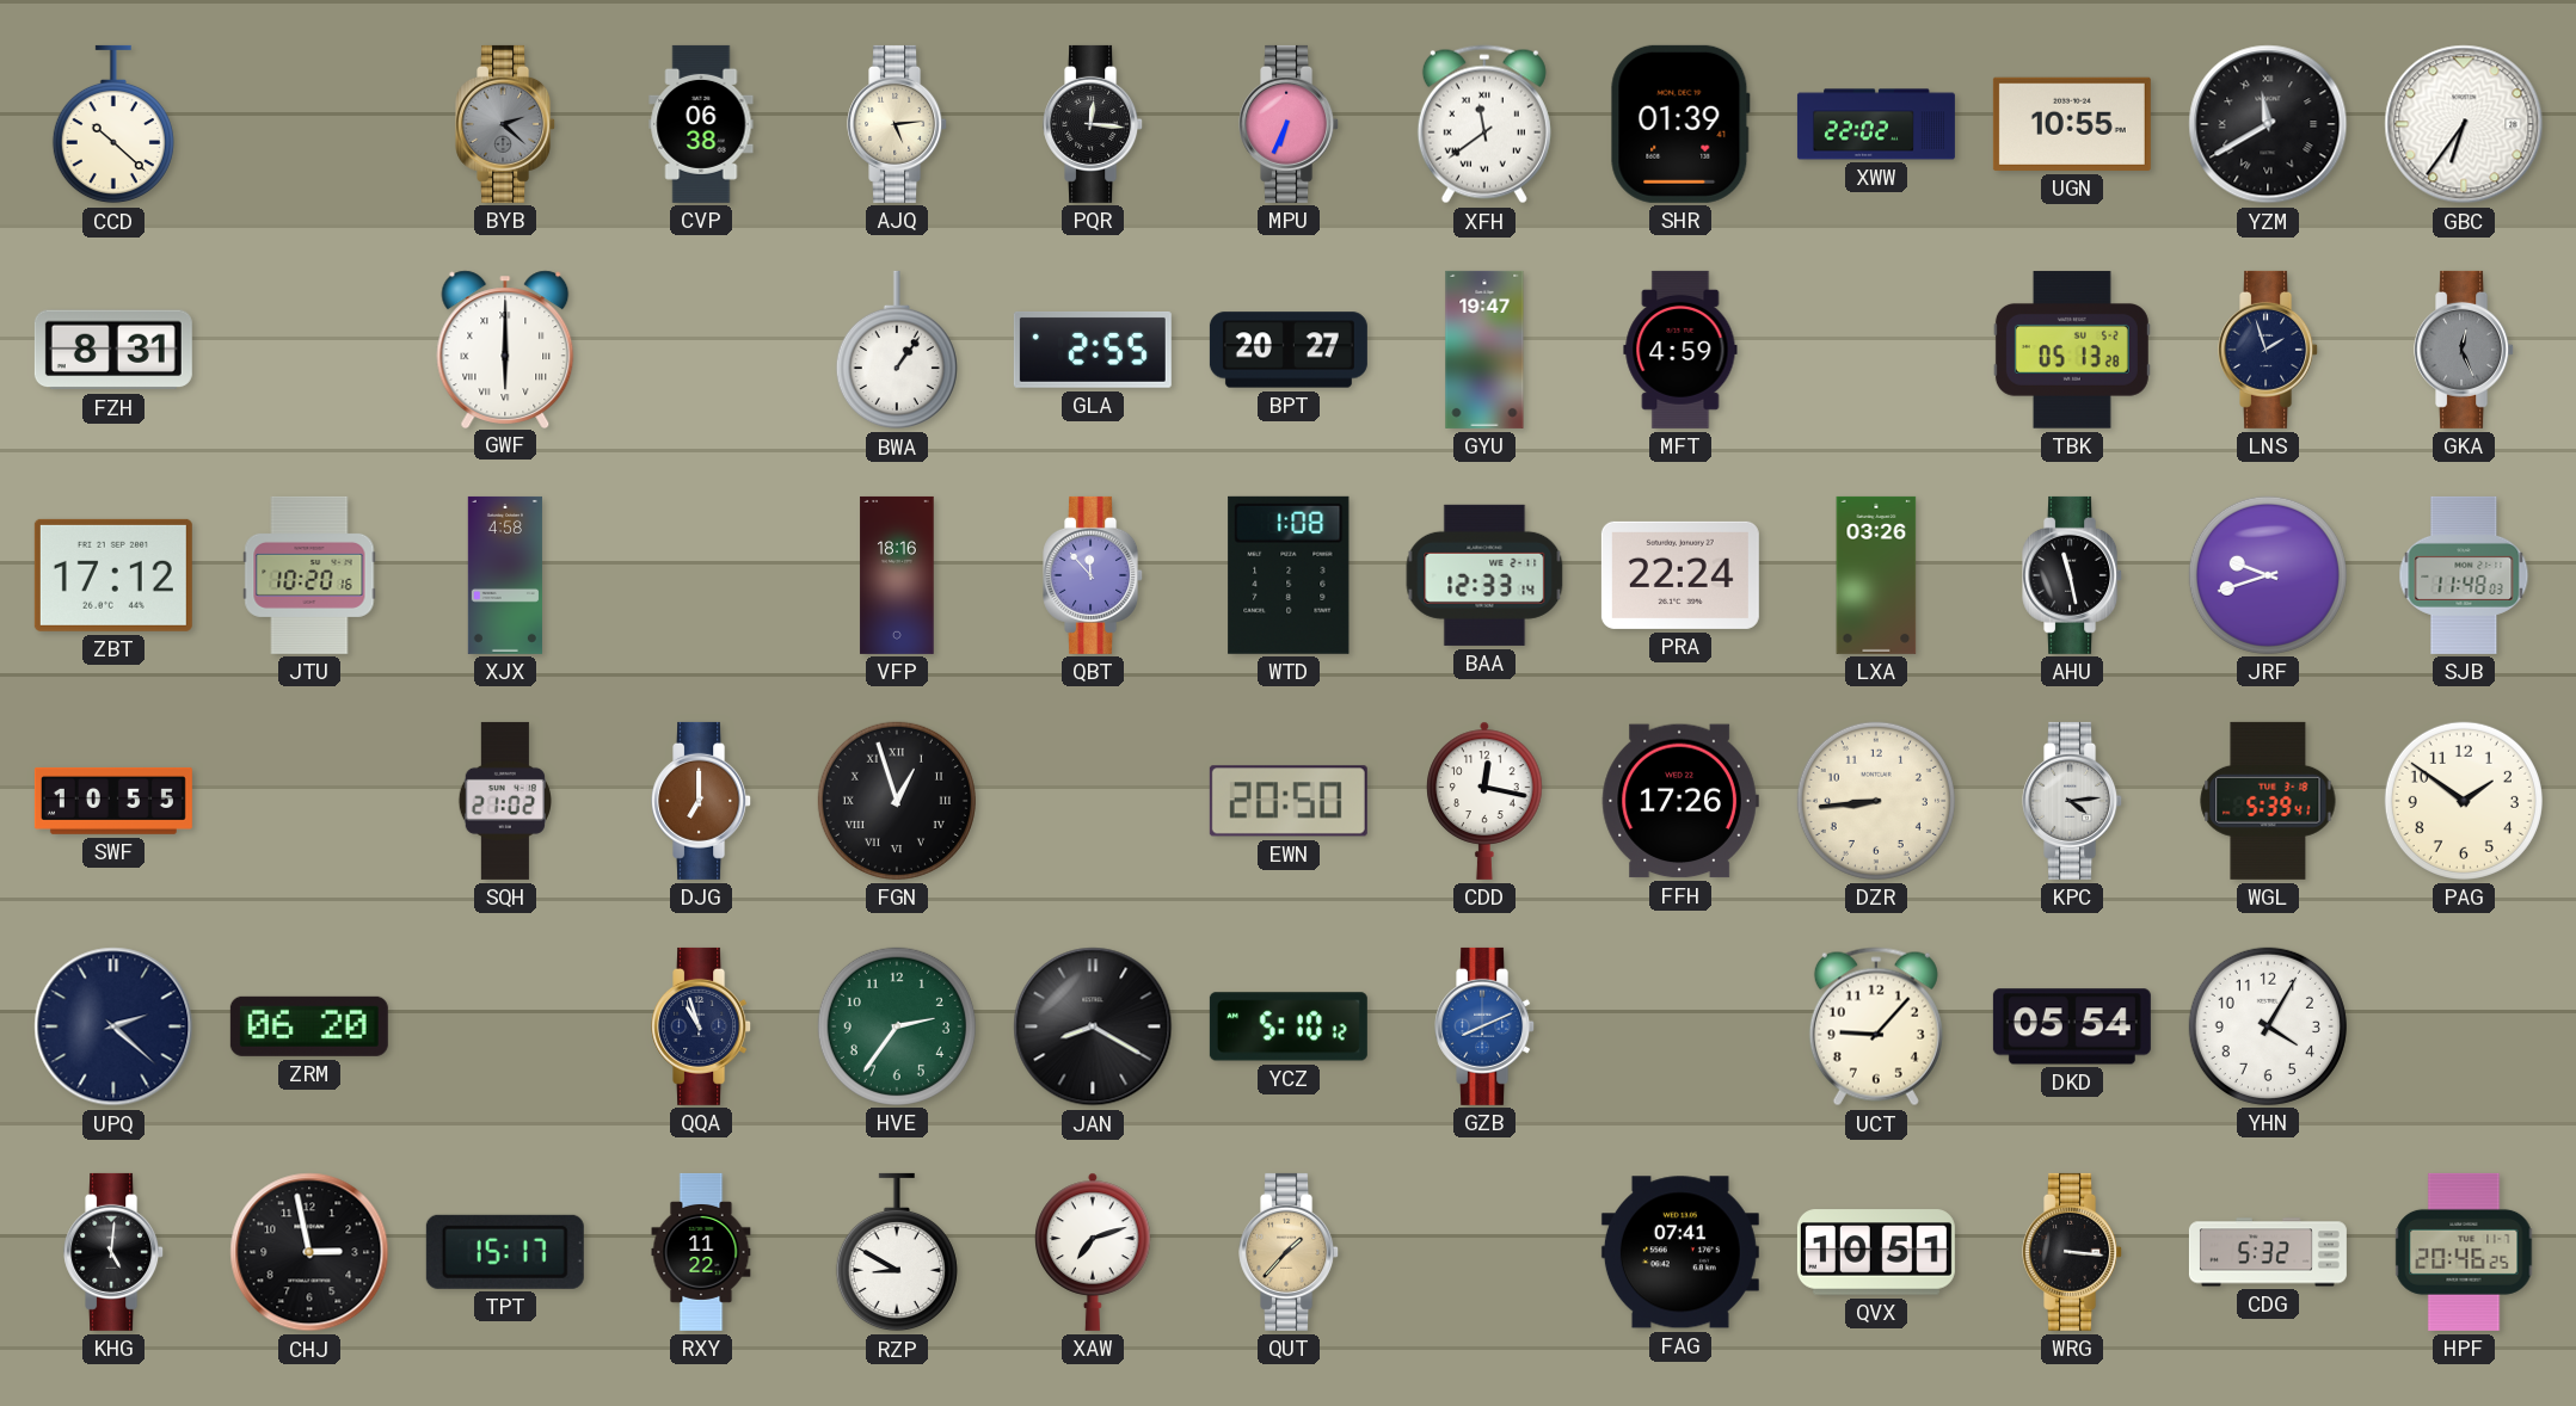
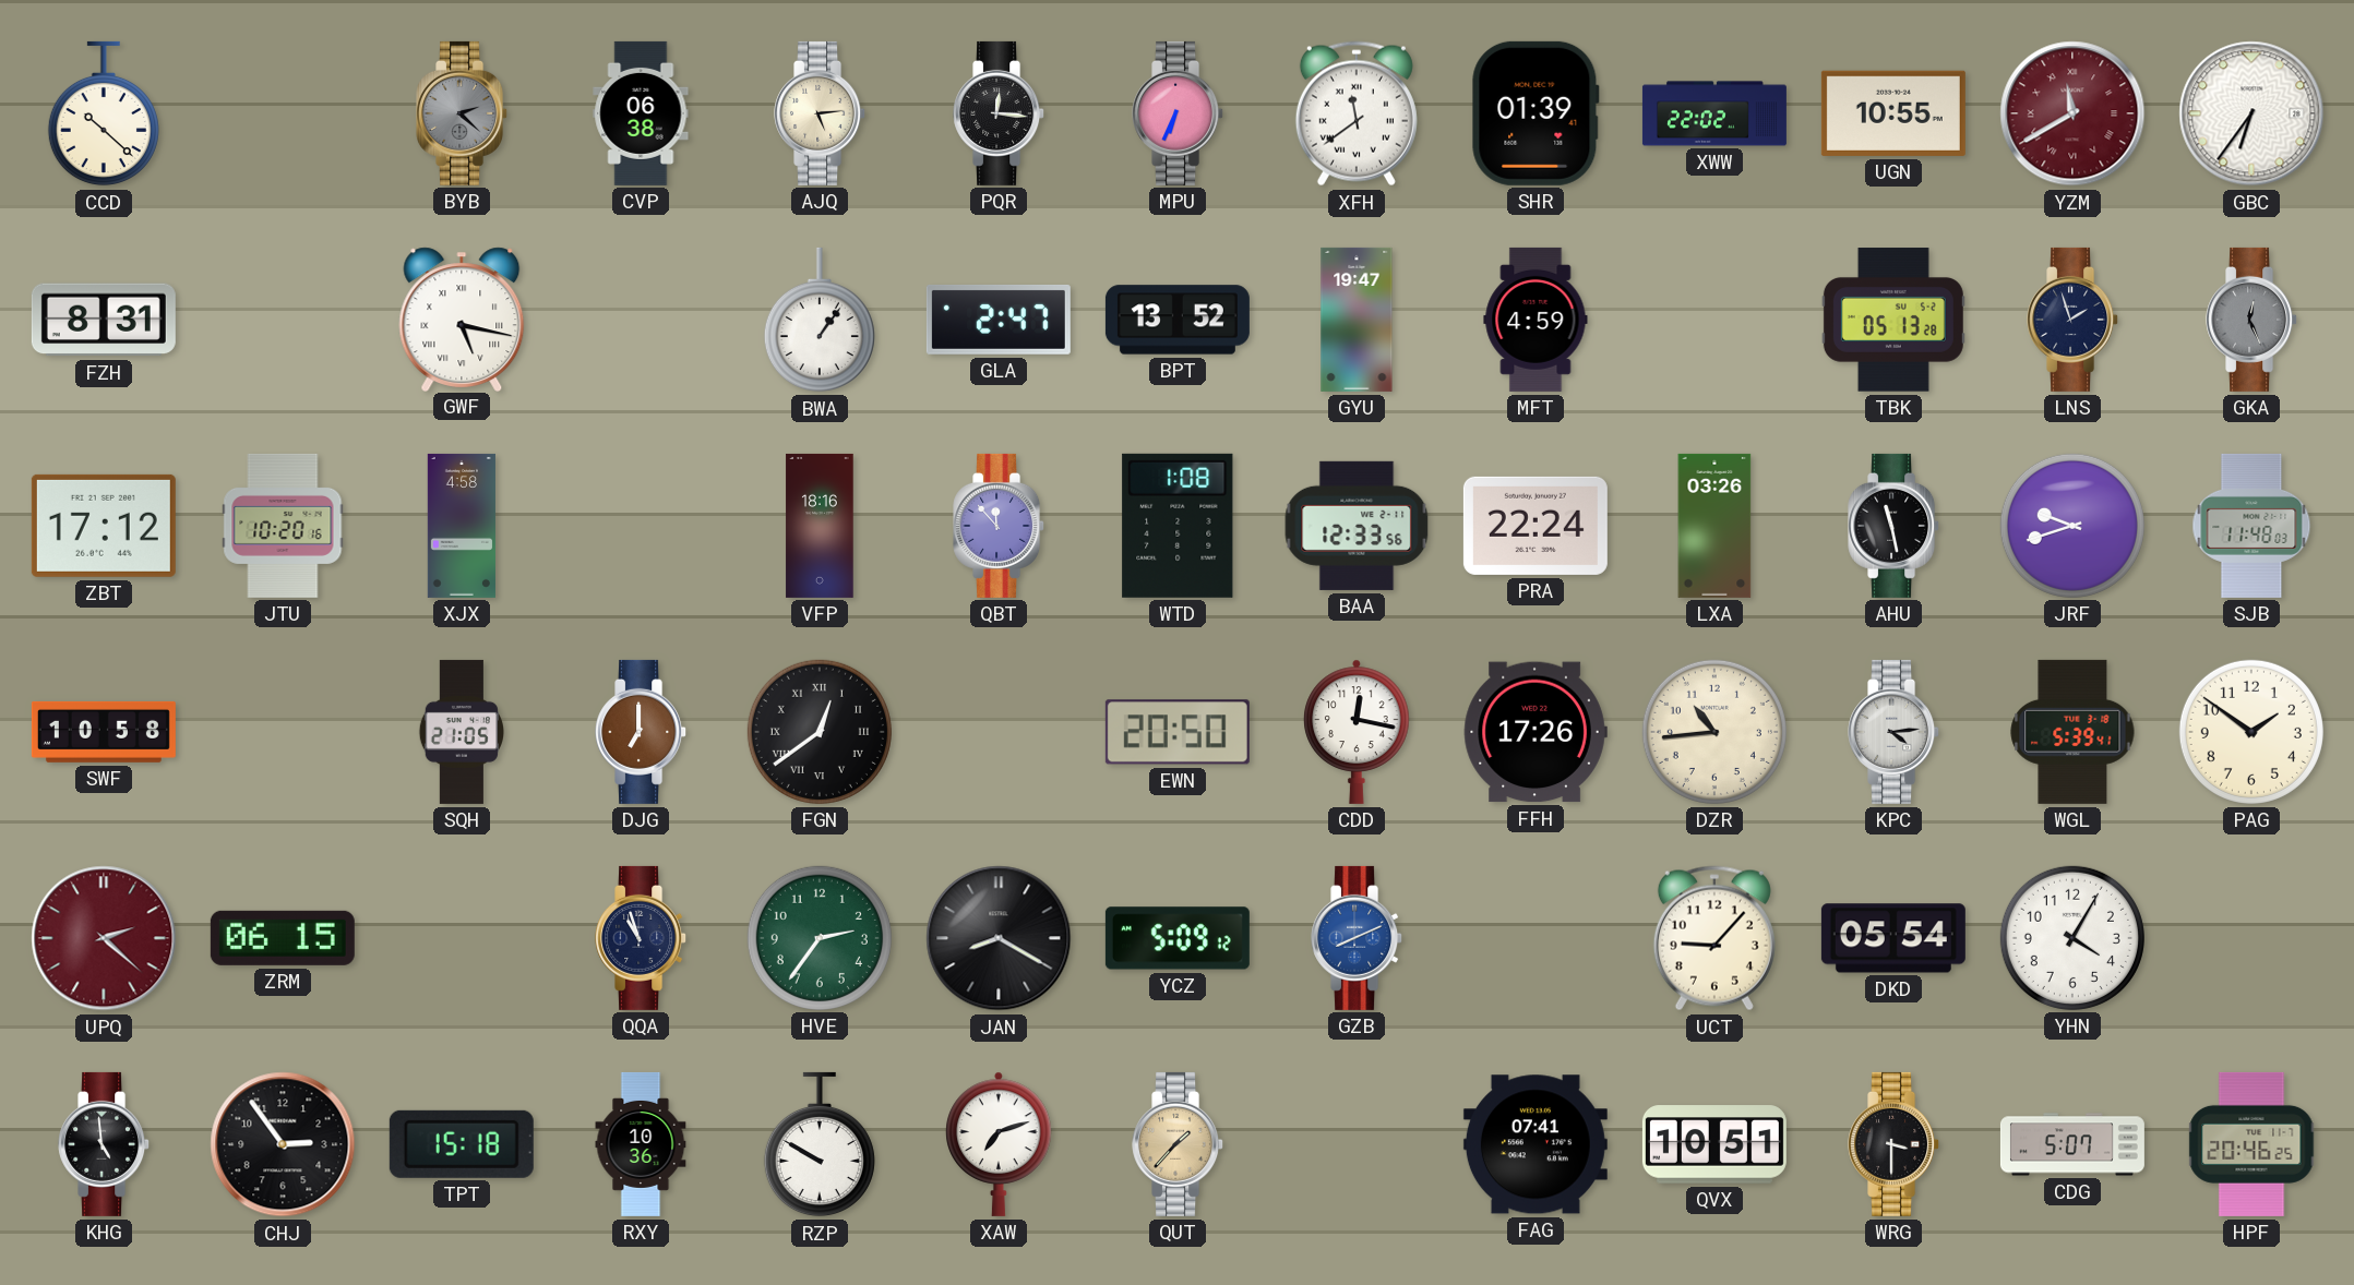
YZM dial: black -> burgundy
GWF: 6:00 -> 5:17
GLA: 2:55 -> 2:47
BPT: 20:27 -> 13:52
BAA: 12:33:14 -> 12:33:56
SWF: 10:55 -> 10:58
SQH: 21:02 -> 21:05
FGN: 12:57 -> 12:39
DZR: 8:44 -> 10:44
UPQ dial: navy -> burgundy
ZRM: 06:20 -> 06:15
YCZ: 5:10 -> 5:09
KHG: 5:01 -> 4:59
CHJ: 2:58 -> 2:54
TPT: 15:17 -> 15:18
RXY: 11:22 -> 10:36
RZP: 8:50 -> 9:50
WRG: 3:16 -> 3:30
CDG: 5:32 -> 5:07
